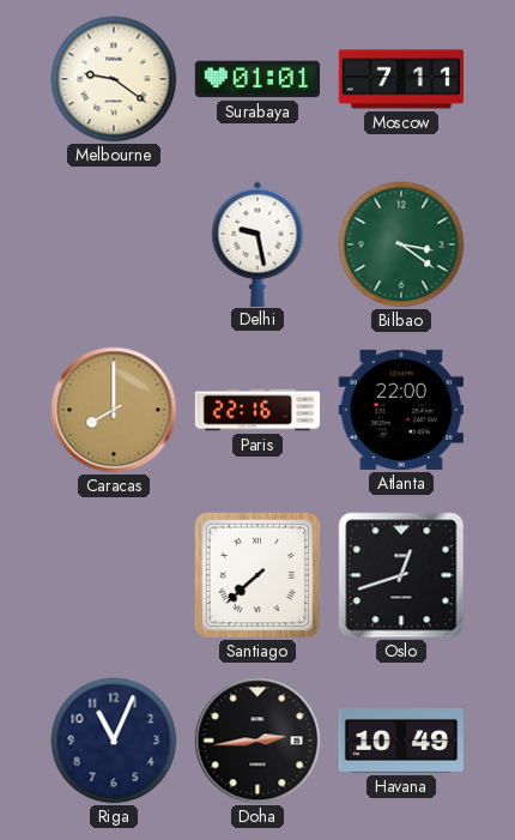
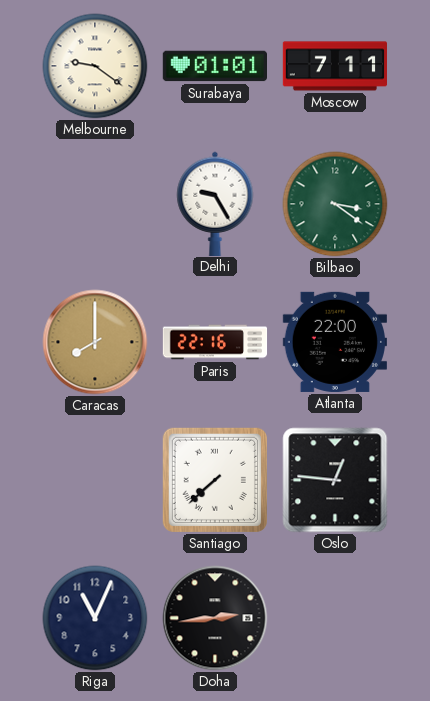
Delhi: 9:28 -> 9:25
Oslo: 12:42 -> 12:46
Havana: 10:49 -> none
